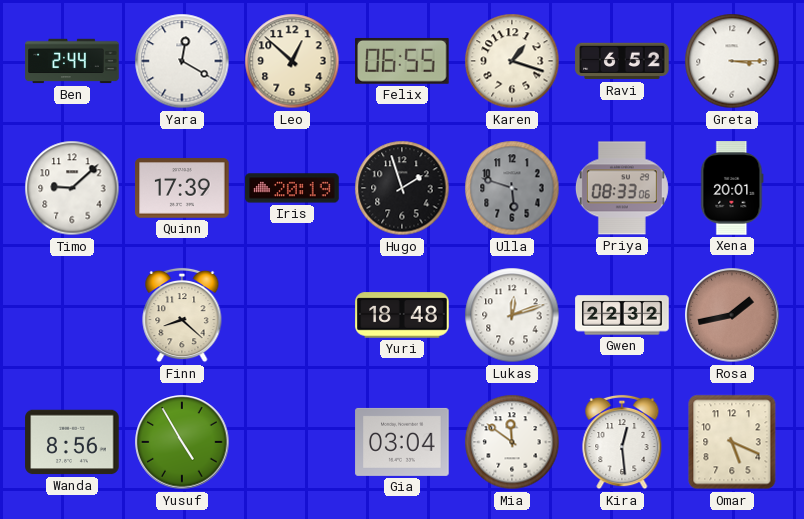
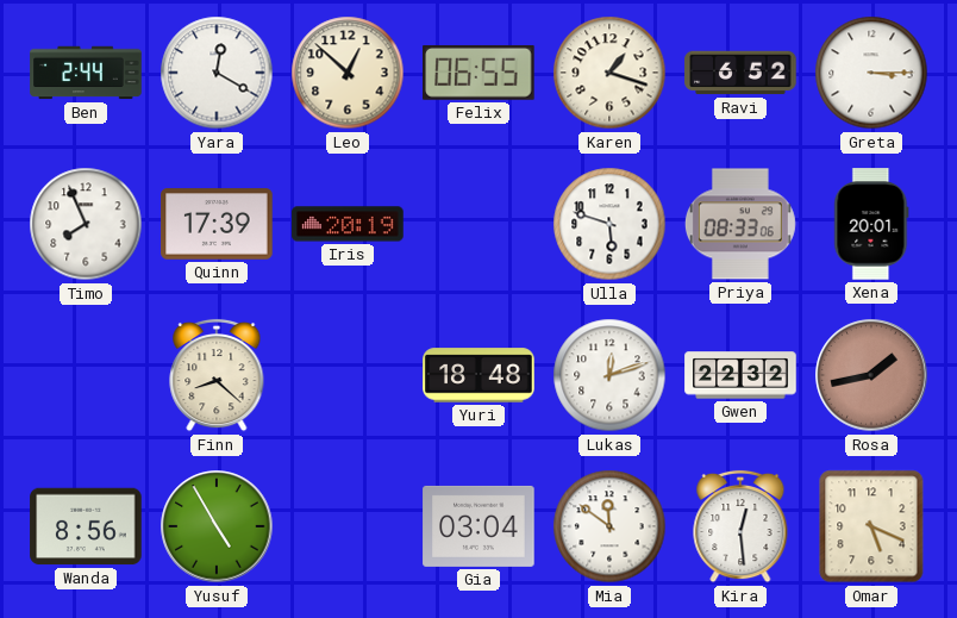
Timo: 9:08 -> 7:56
Hugo: 1:57 -> none
Ulla dial: grey -> white
